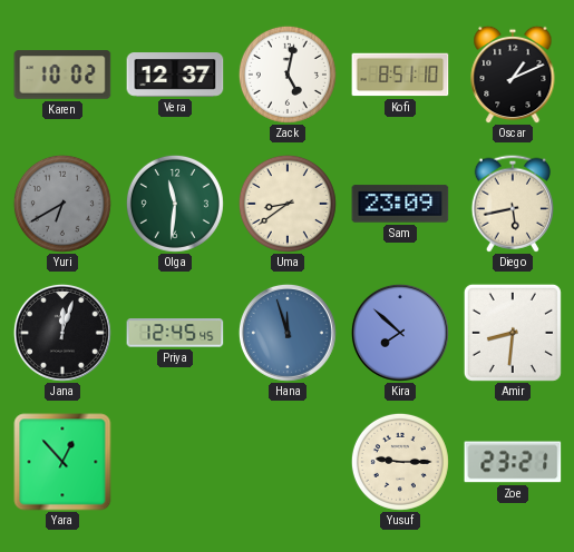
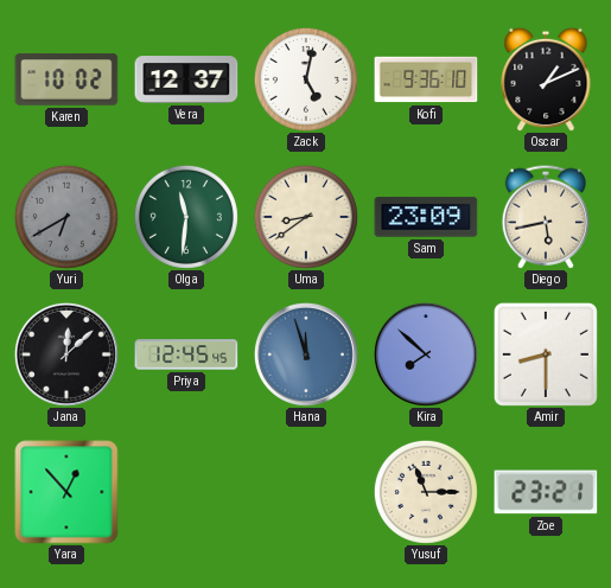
Kofi: 8:51 -> 9:36
Jana: 12:03 -> 12:08
Amir: 8:31 -> 8:30
Yusuf: 9:15 -> 11:15
